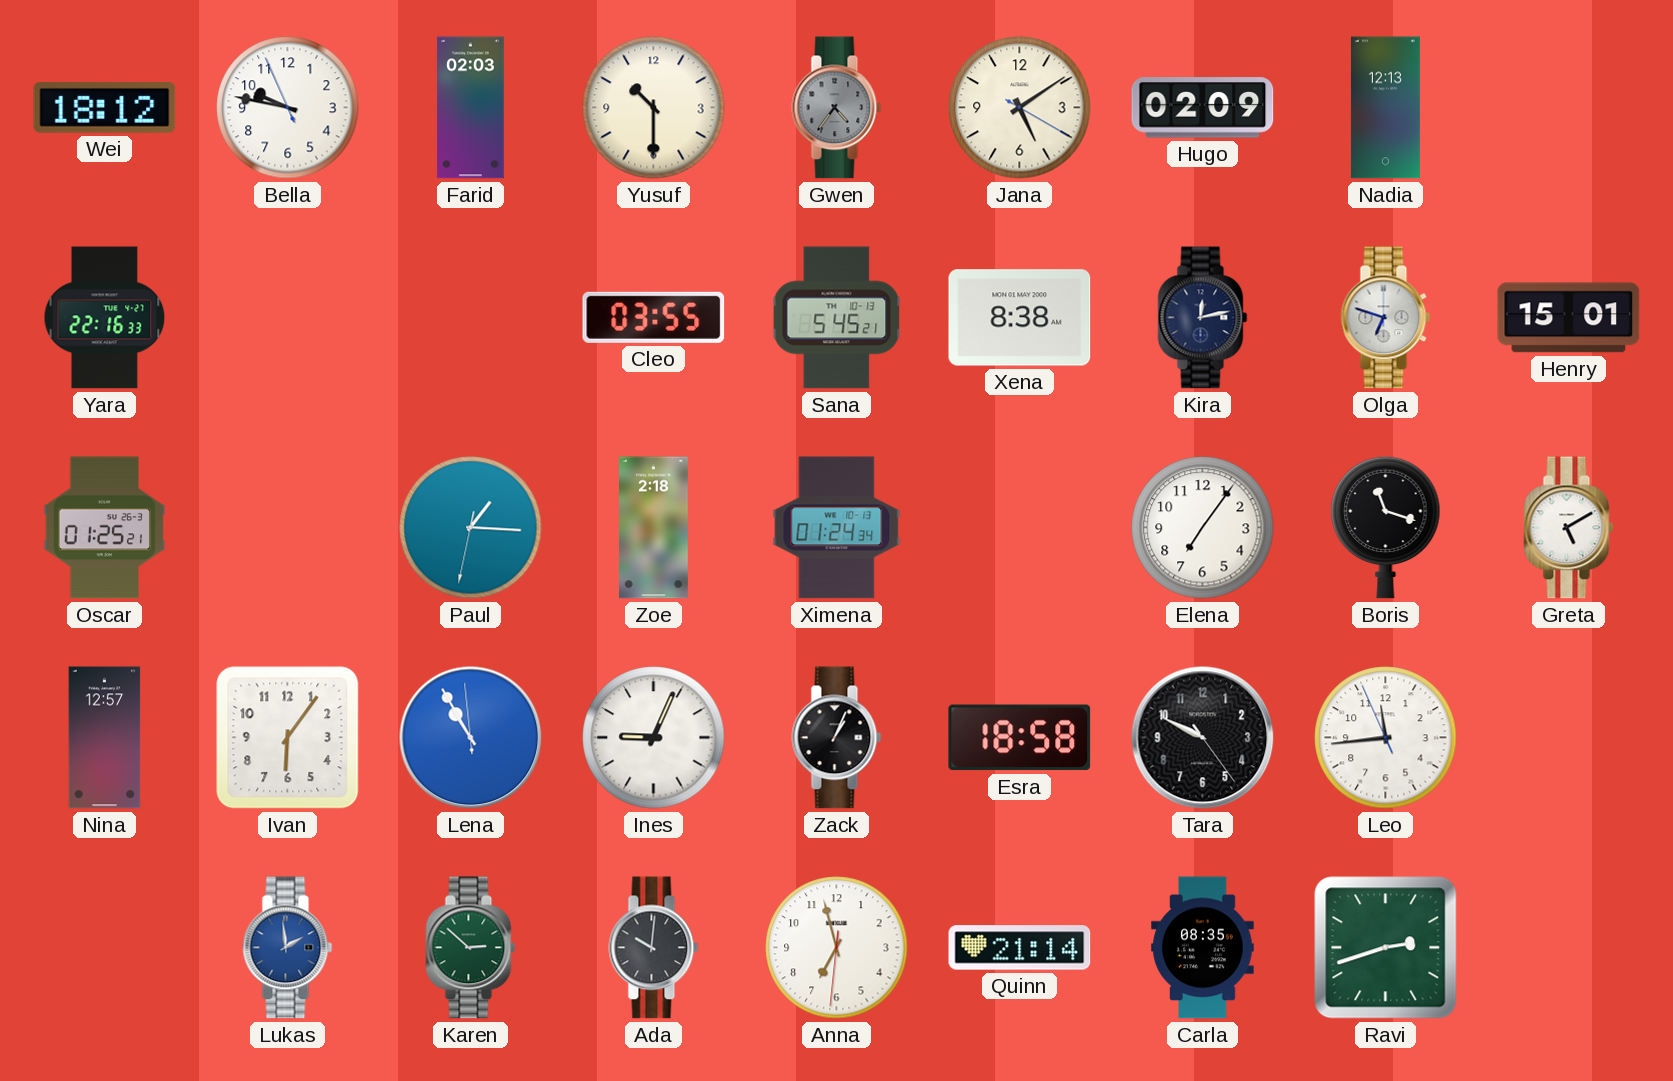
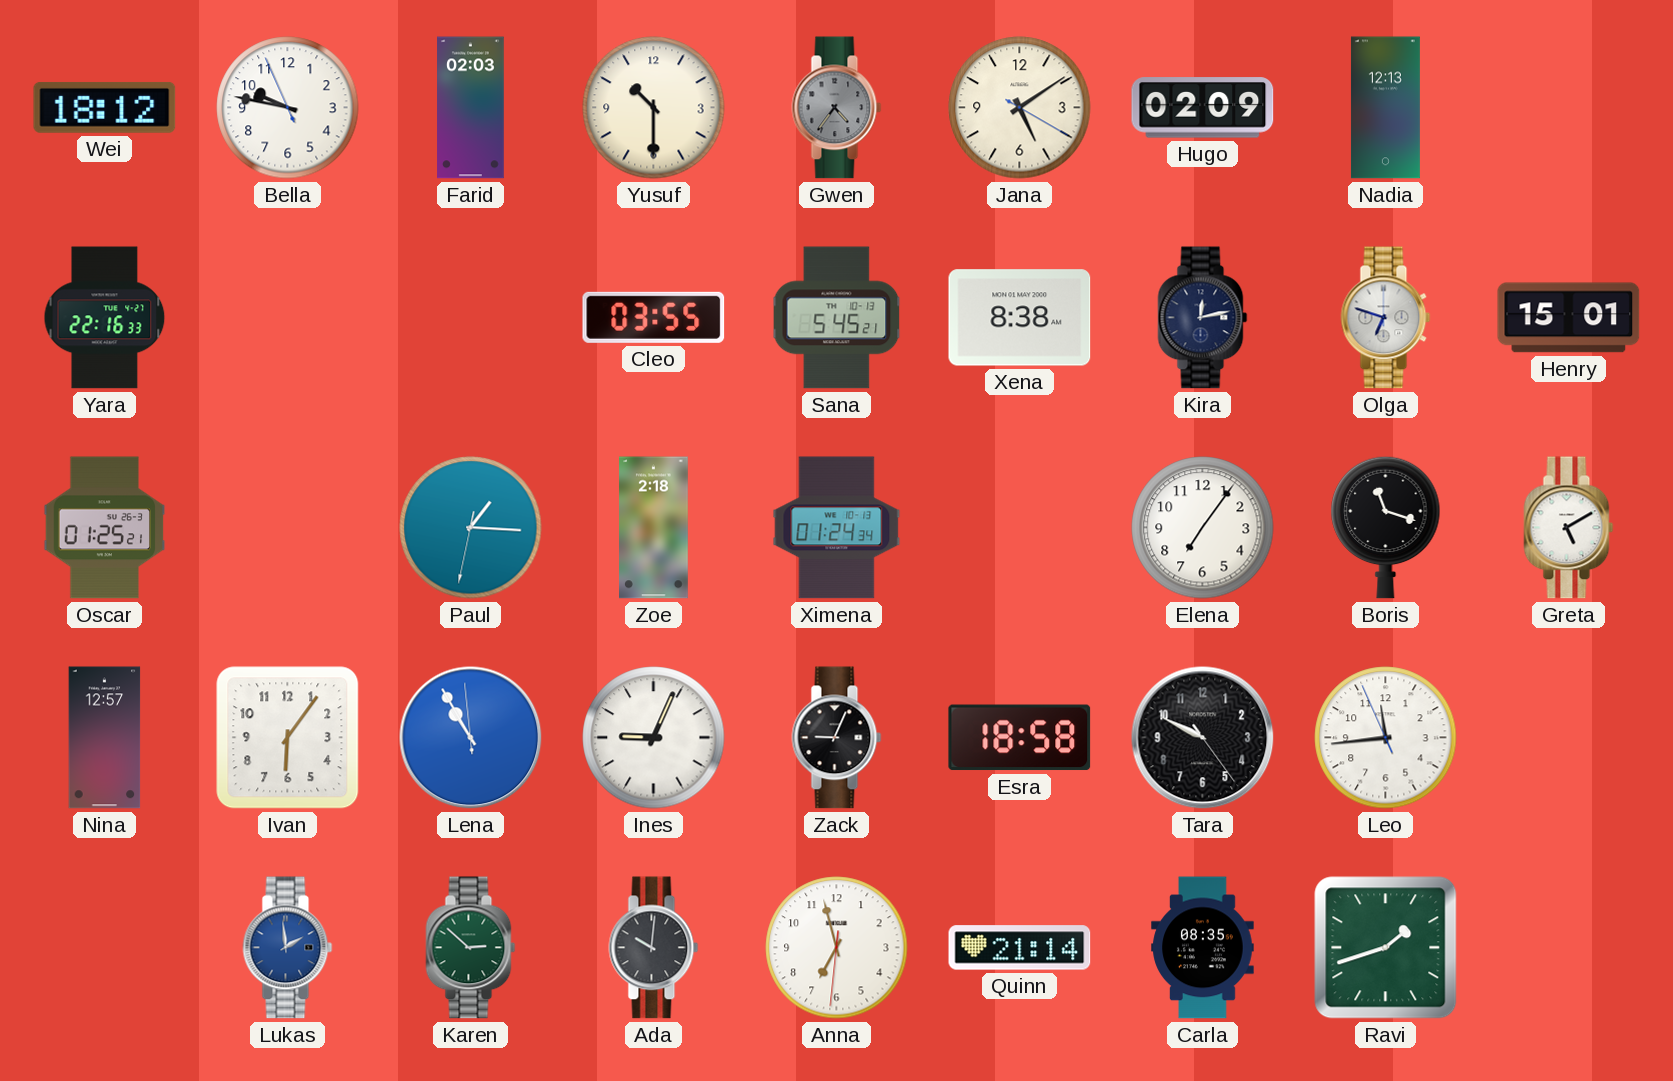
Zack: 1:04 -> 9:04
Ravi: 2:42 -> 1:42
